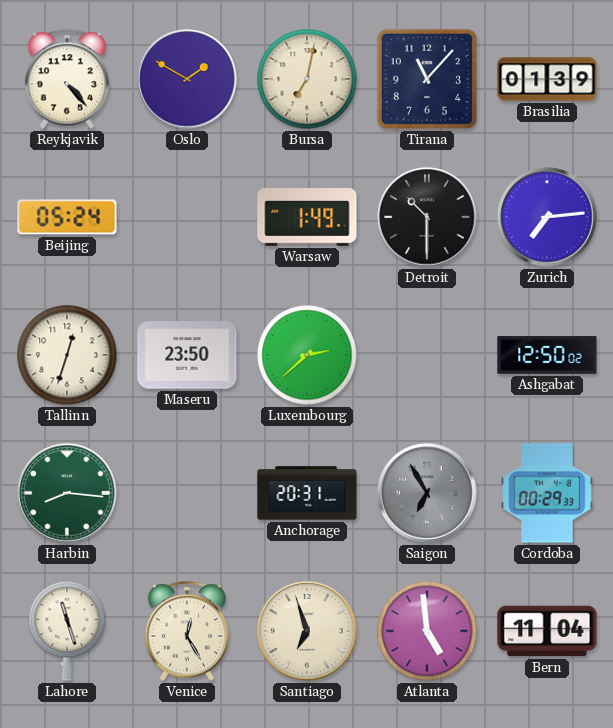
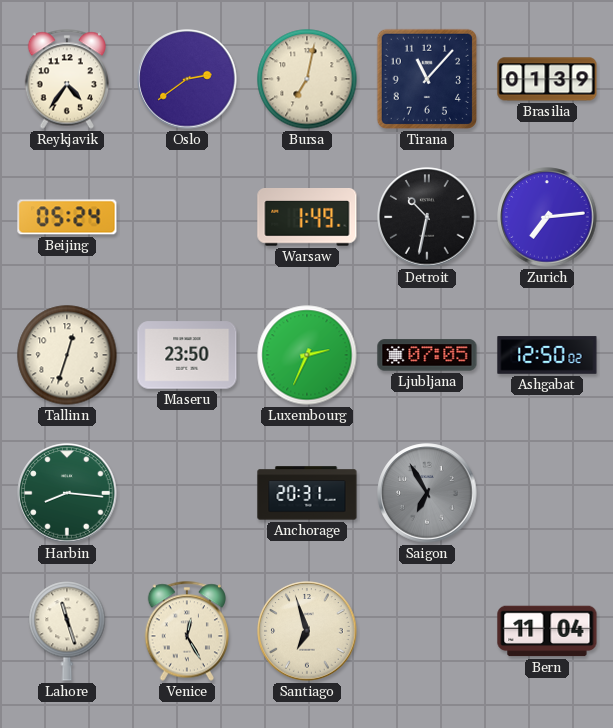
Reykjavik: 4:23 -> 4:36
Oslo: 1:50 -> 2:39
Detroit: 10:30 -> 10:32
Luxembourg: 2:38 -> 2:34
Ljubljana: none -> 07:05
Cordoba: 00:29 -> none
Atlanta: 4:59 -> none
